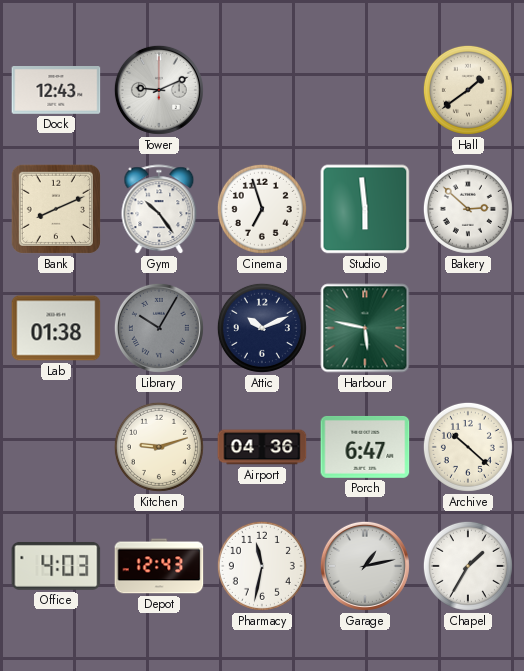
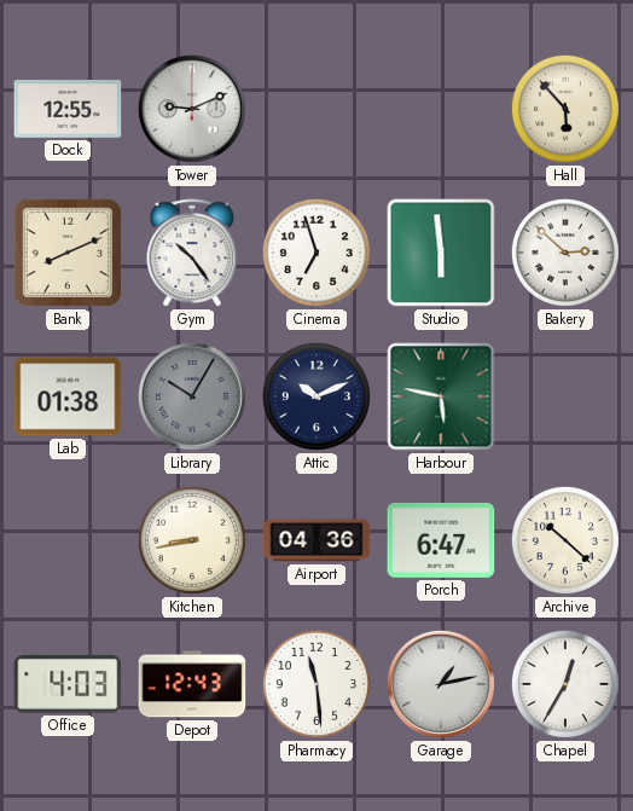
Dock: 12:43 -> 12:55
Hall: 1:39 -> 5:53
Kitchen: 9:12 -> 8:43
Pharmacy: 11:32 -> 11:29
Chapel: 1:35 -> 12:35
